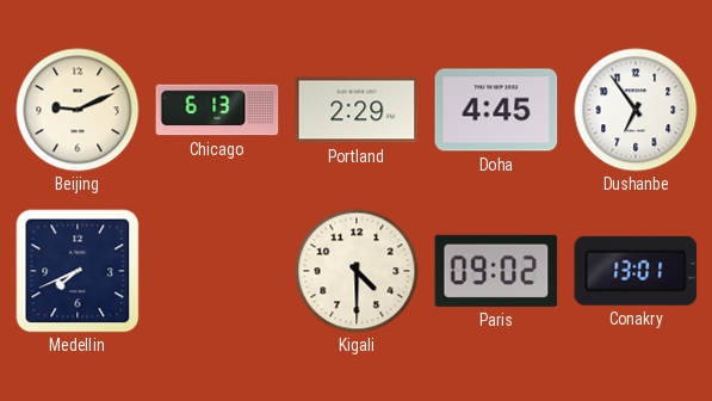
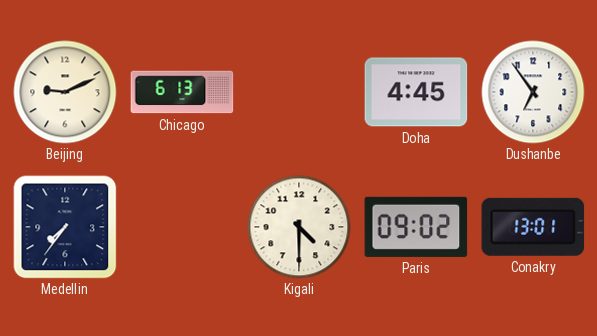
Portland: 2:29 -> none
Medellin: 7:41 -> 7:36
